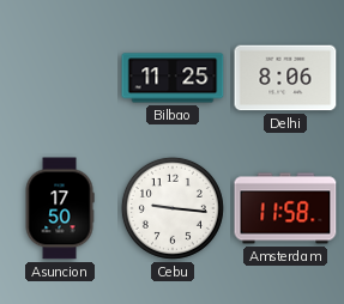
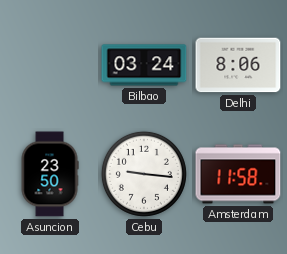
Bilbao: 11:25 -> 03:24
Asuncion: 17:50 -> 23:50
